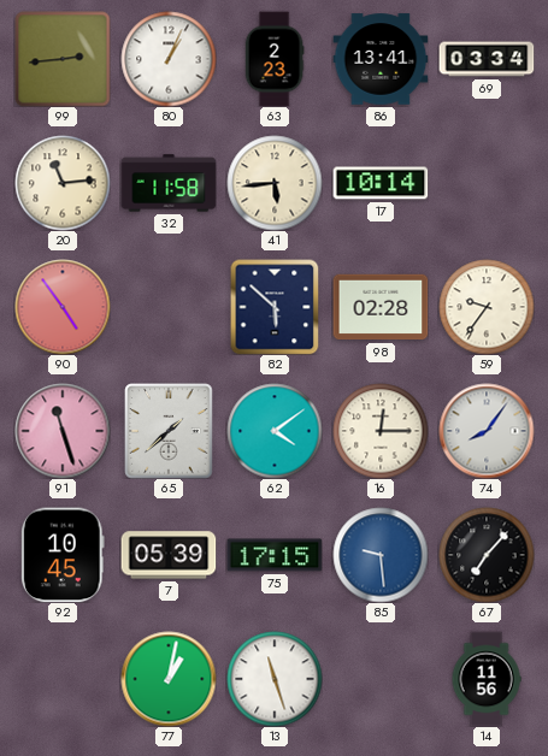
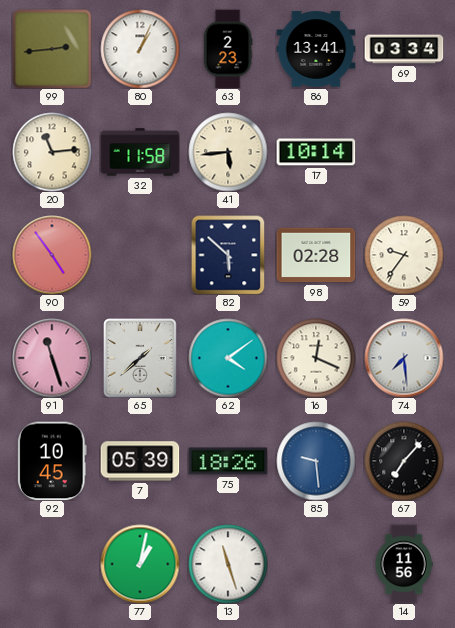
16: 12:15 -> 12:19
74: 8:06 -> 7:29
75: 17:15 -> 18:26
